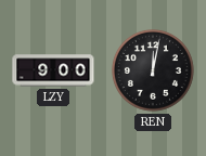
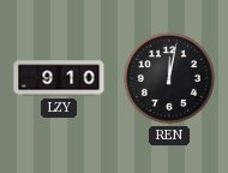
LZY: 9:00 -> 9:10
